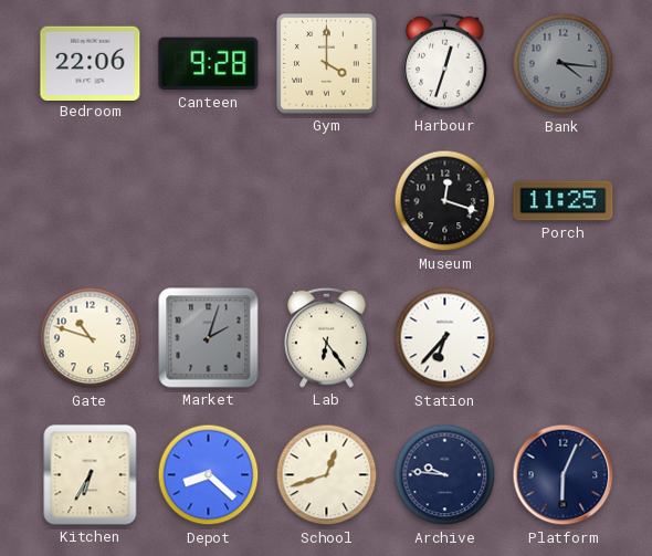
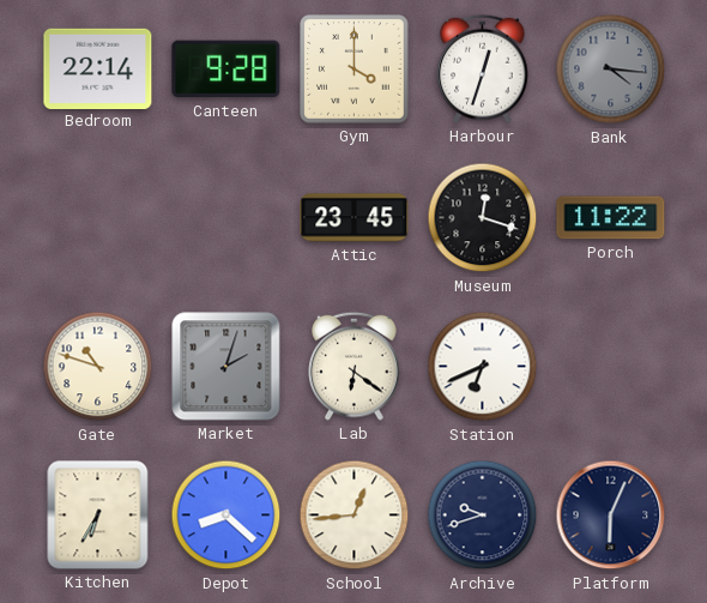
Bedroom: 22:06 -> 22:14
Attic: none -> 23:45
Porch: 11:25 -> 11:22
Lab: 6:24 -> 6:21
Station: 6:37 -> 6:41
School: 12:42 -> 12:44
Archive: 9:46 -> 9:42
